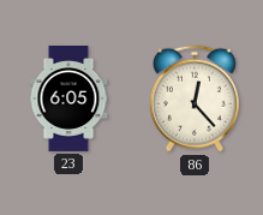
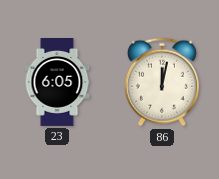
86: 12:23 -> 12:02
